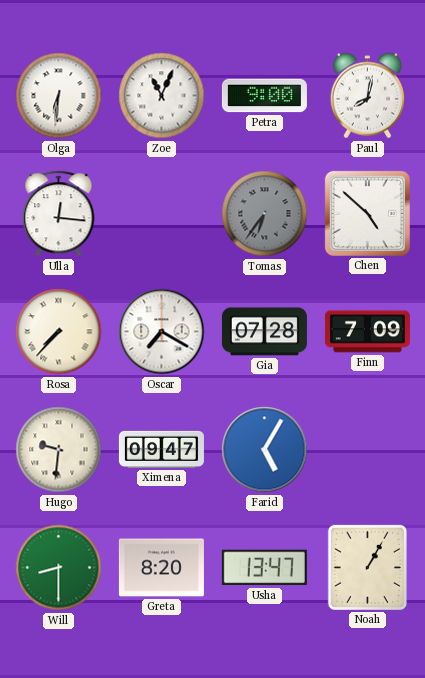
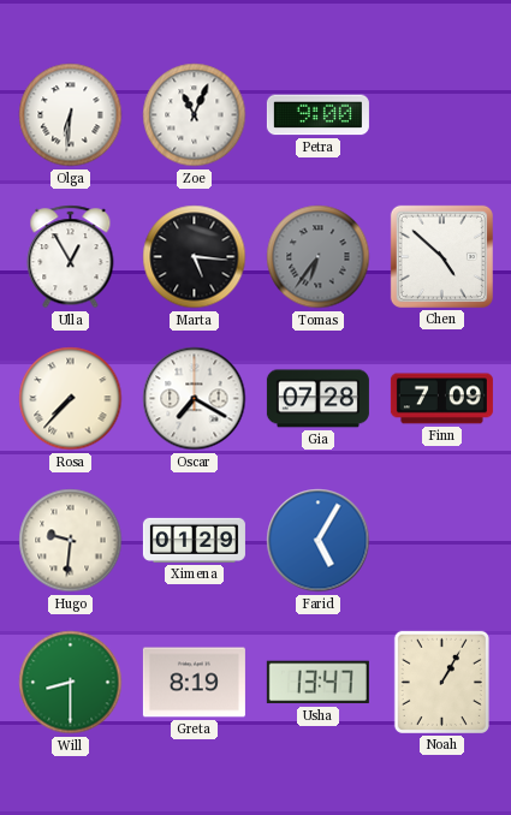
Paul: 8:02 -> none
Ulla: 12:16 -> 12:55
Marta: none -> 5:16
Ximena: 09:47 -> 01:29
Greta: 8:20 -> 8:19
